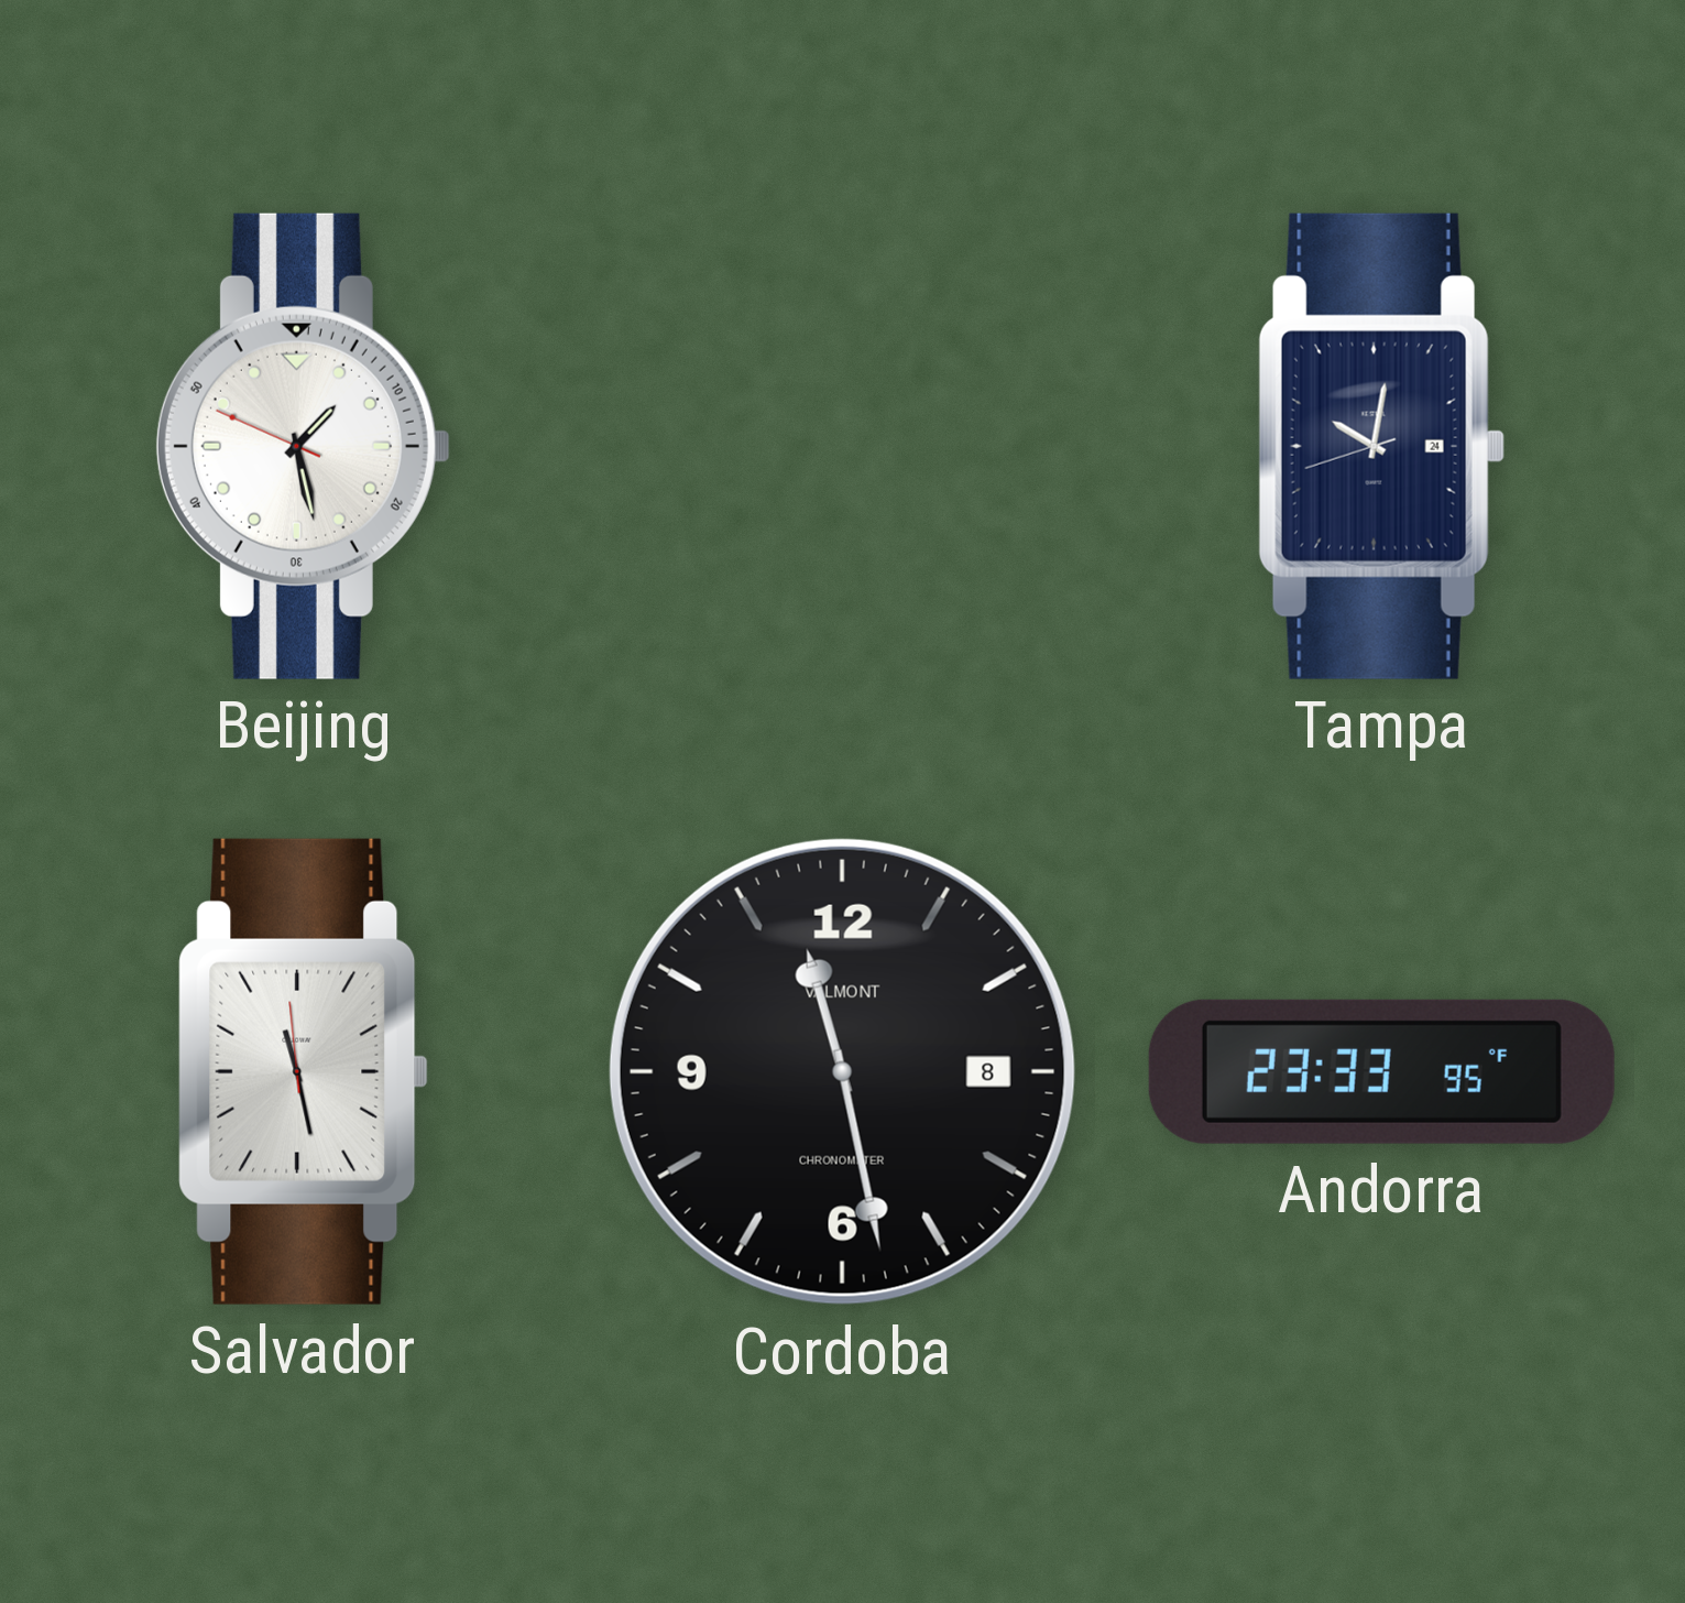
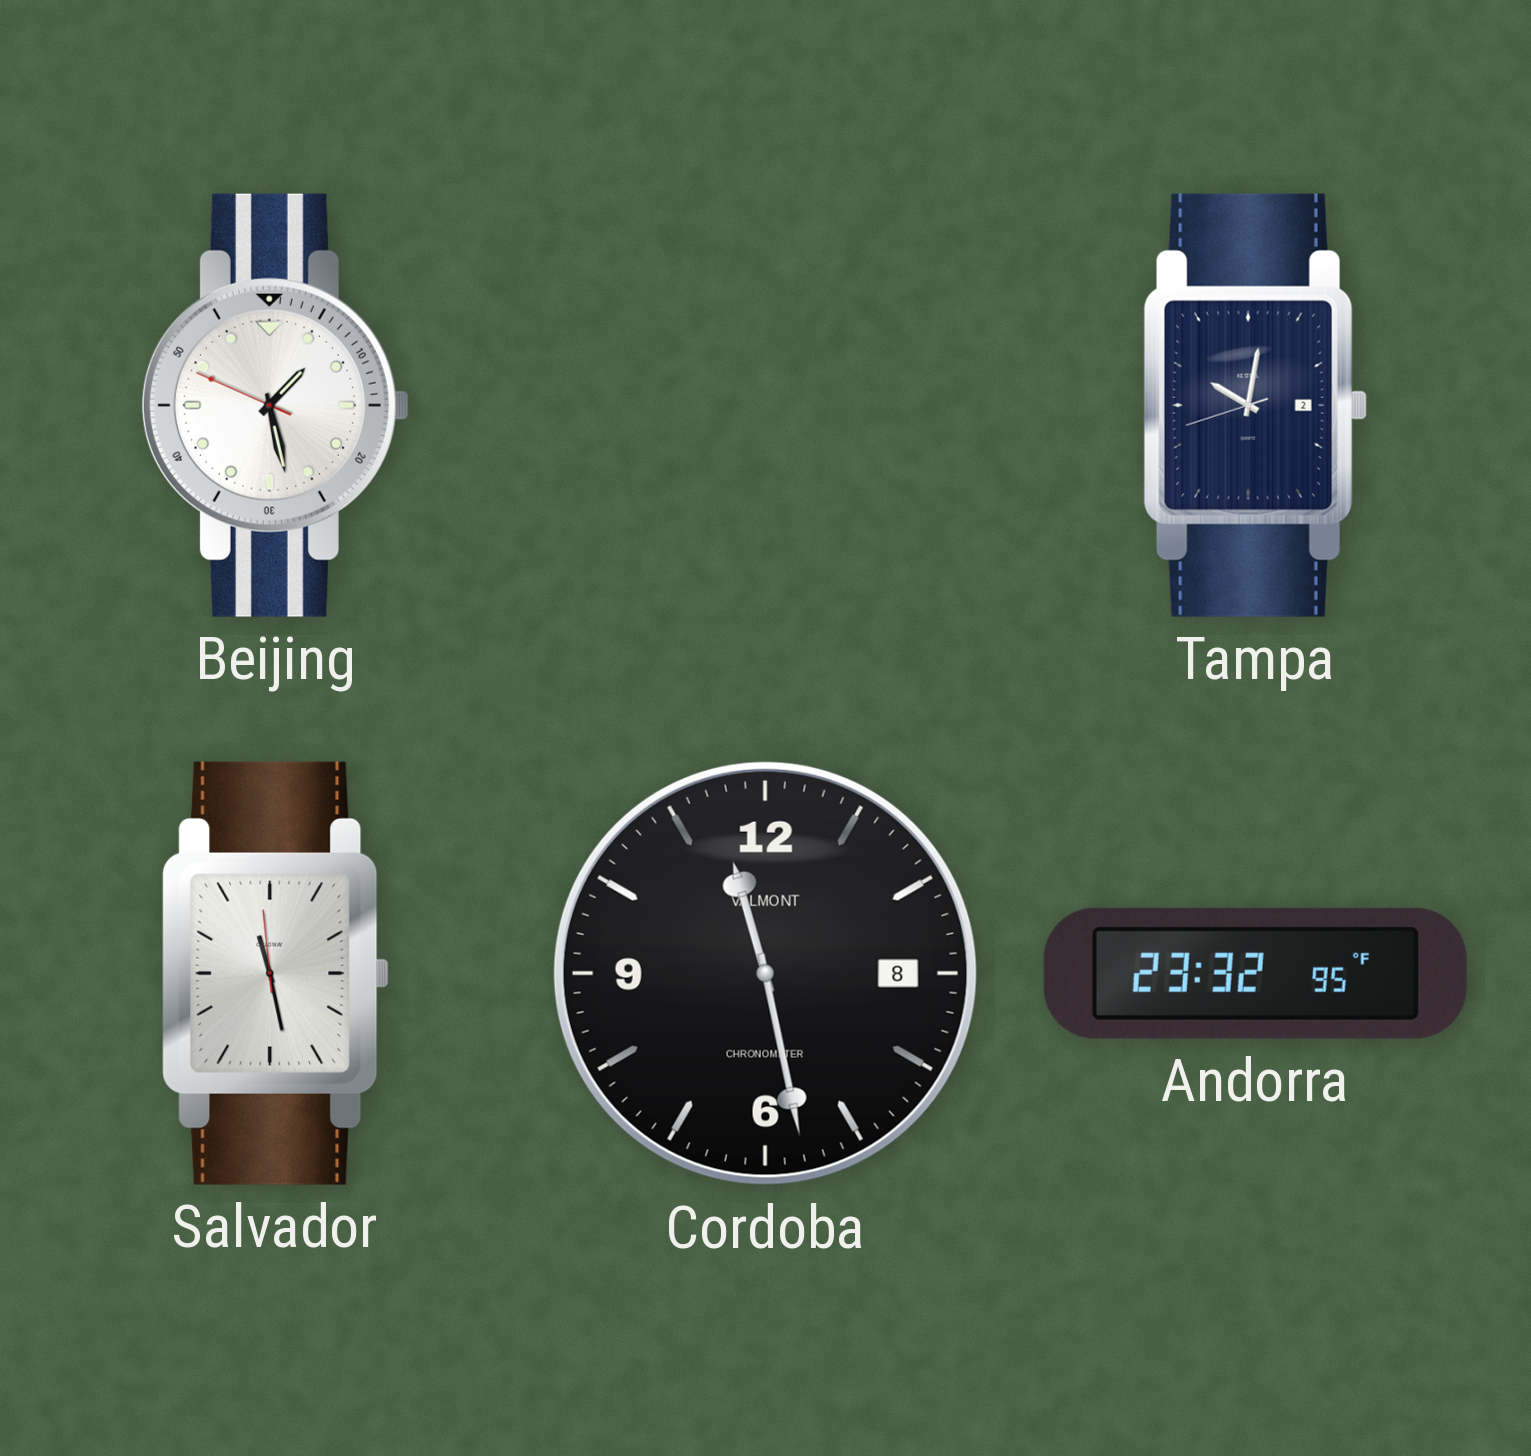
Tampa date: 24 -> 2
Andorra: 23:33 -> 23:32
